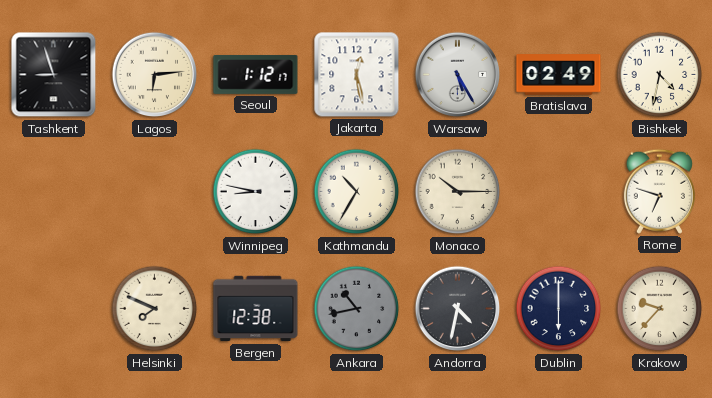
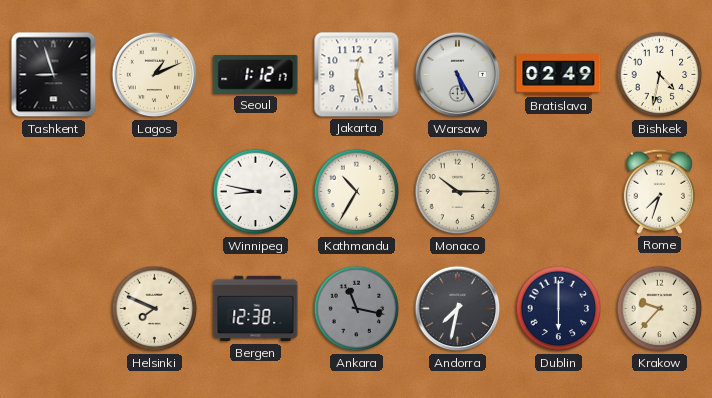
Lagos: 6:14 -> 1:11
Rome: 6:48 -> 7:33
Ankara: 10:43 -> 11:17
Andorra: 4:32 -> 7:32
